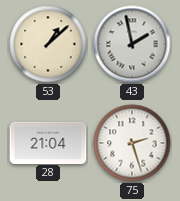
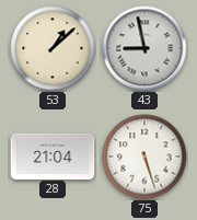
43: 1:58 -> 8:58
75: 2:27 -> 5:27
